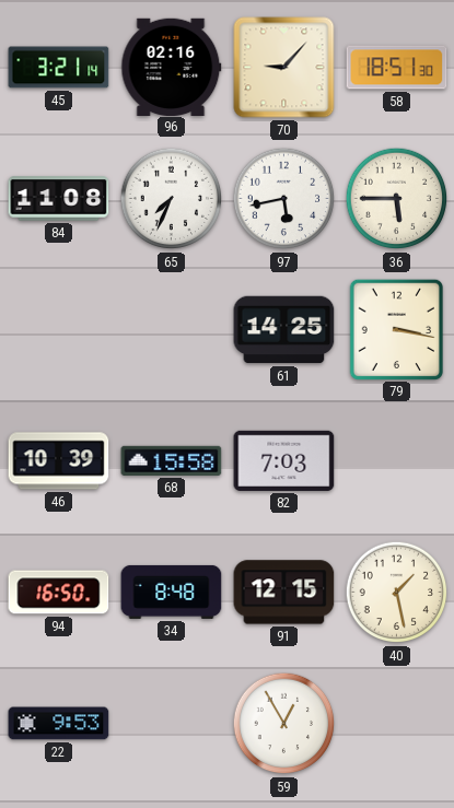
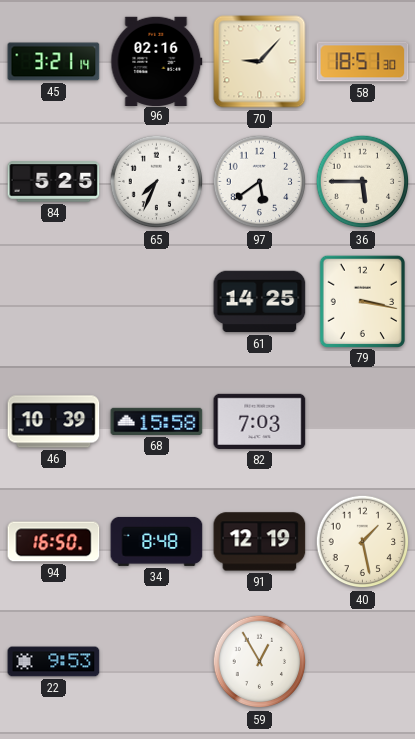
84: 11:08 -> 5:25
97: 5:43 -> 5:39
91: 12:15 -> 12:19
